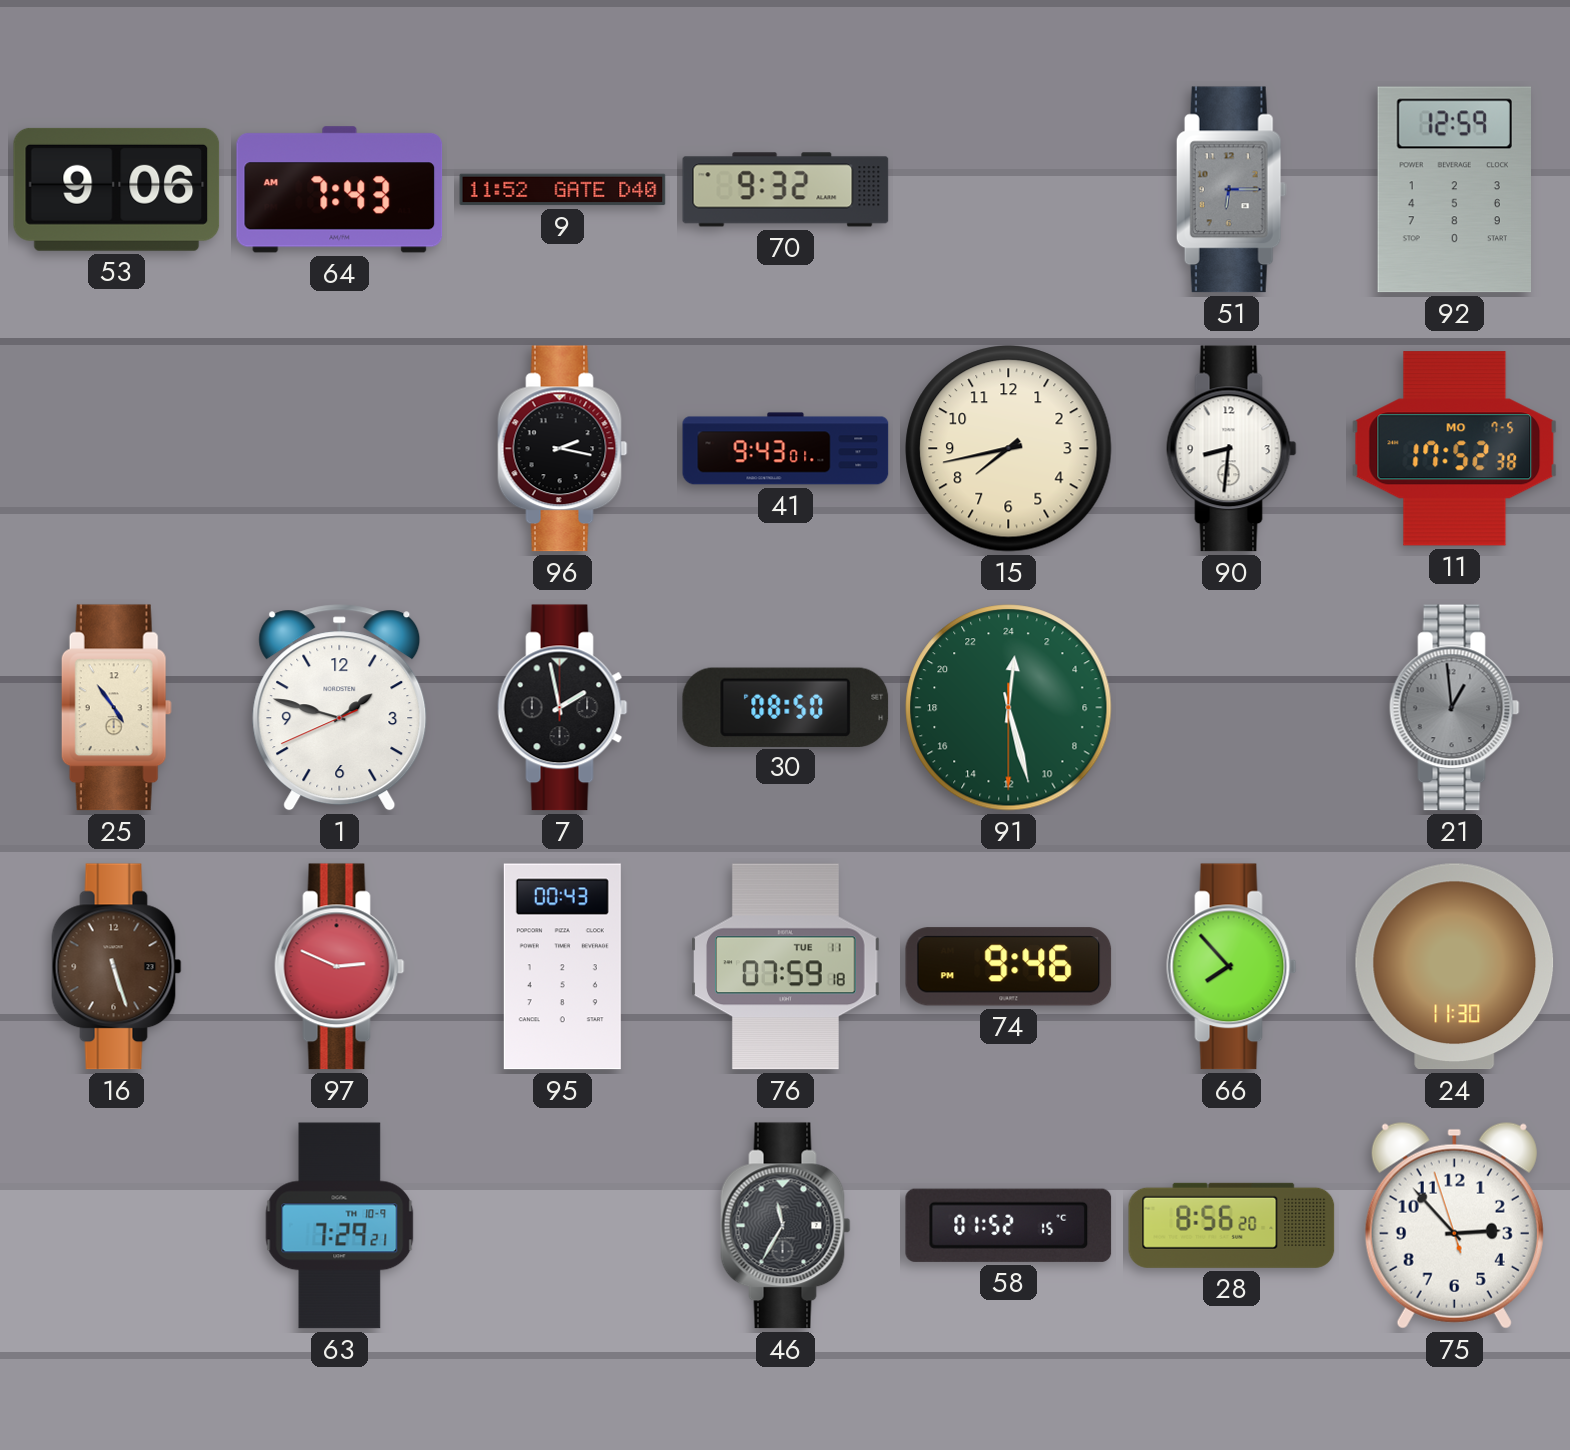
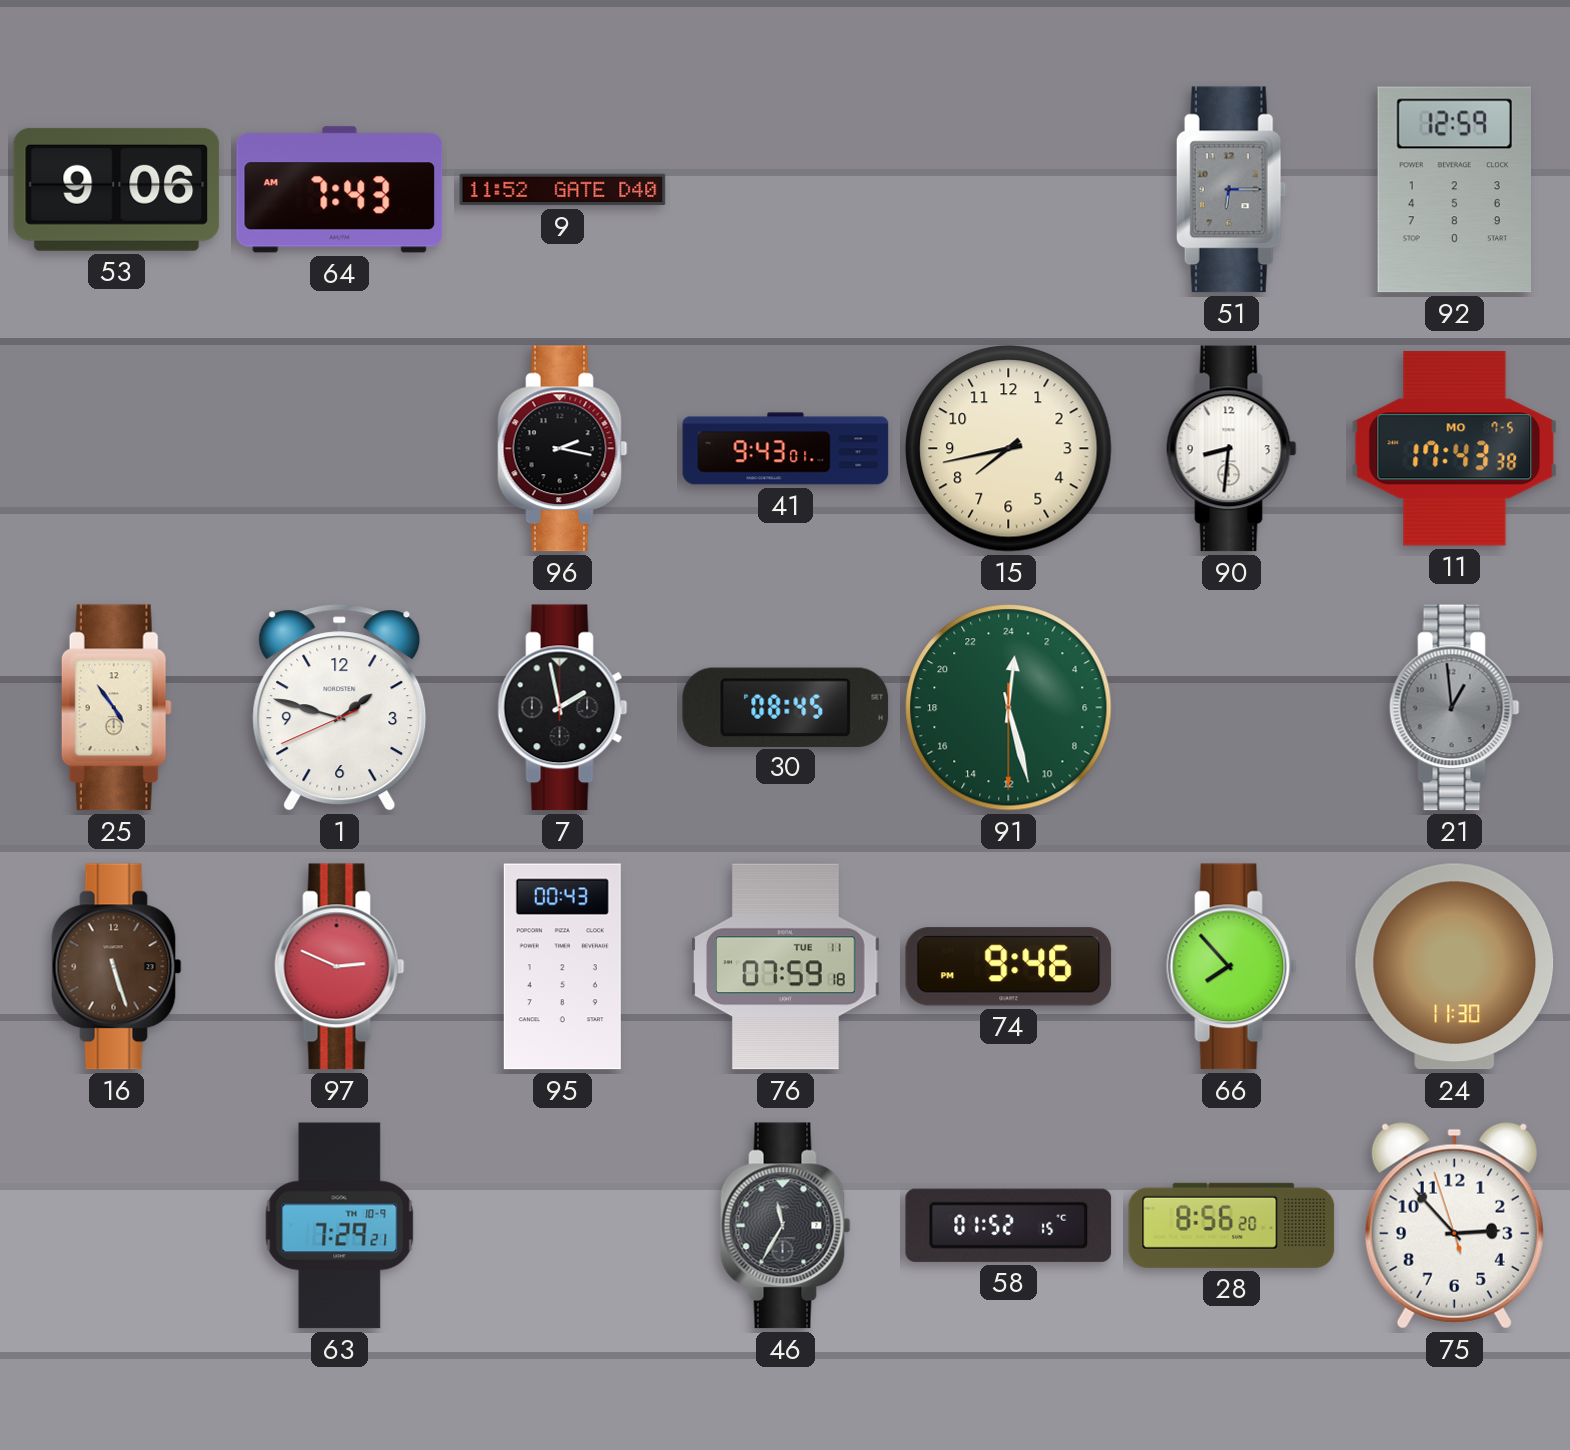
70: 9:32 -> none
11: 17:52 -> 17:43
30: 08:50 -> 08:45
